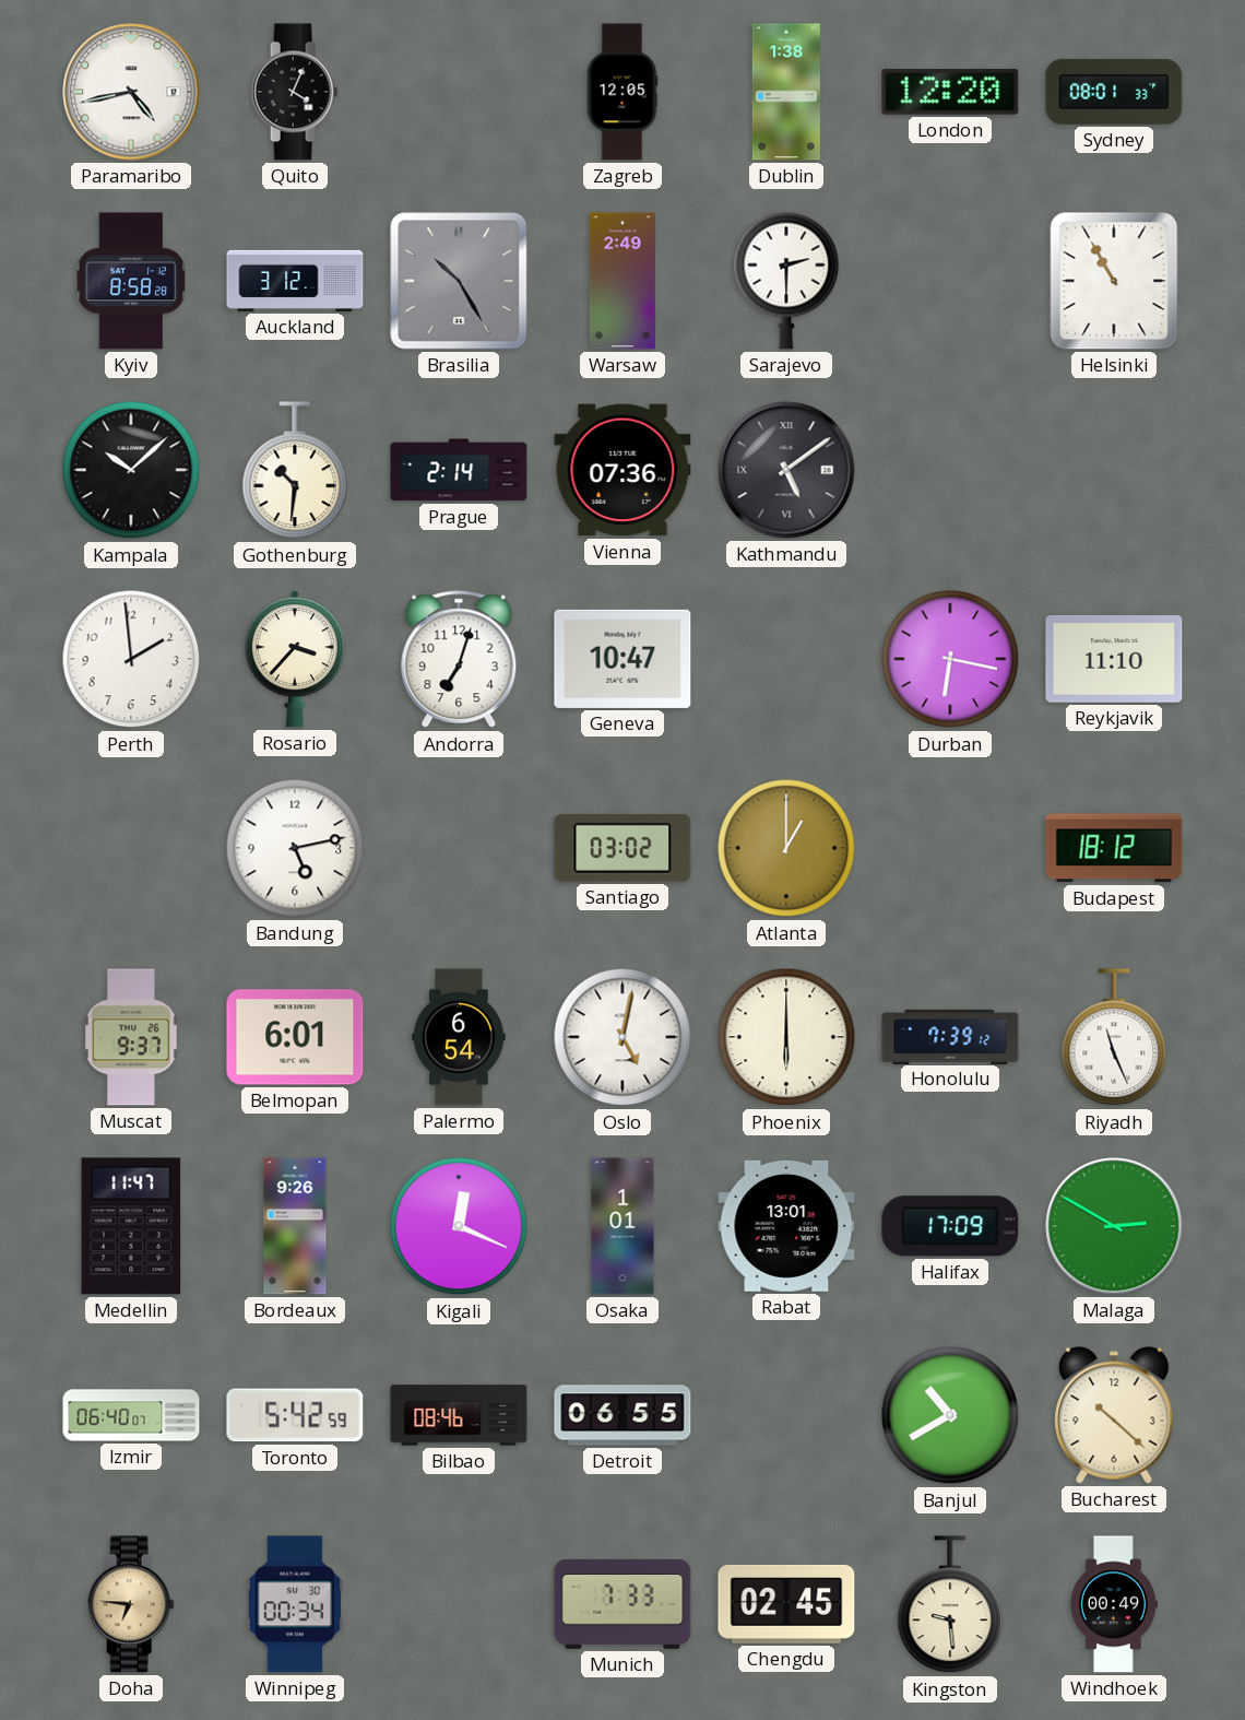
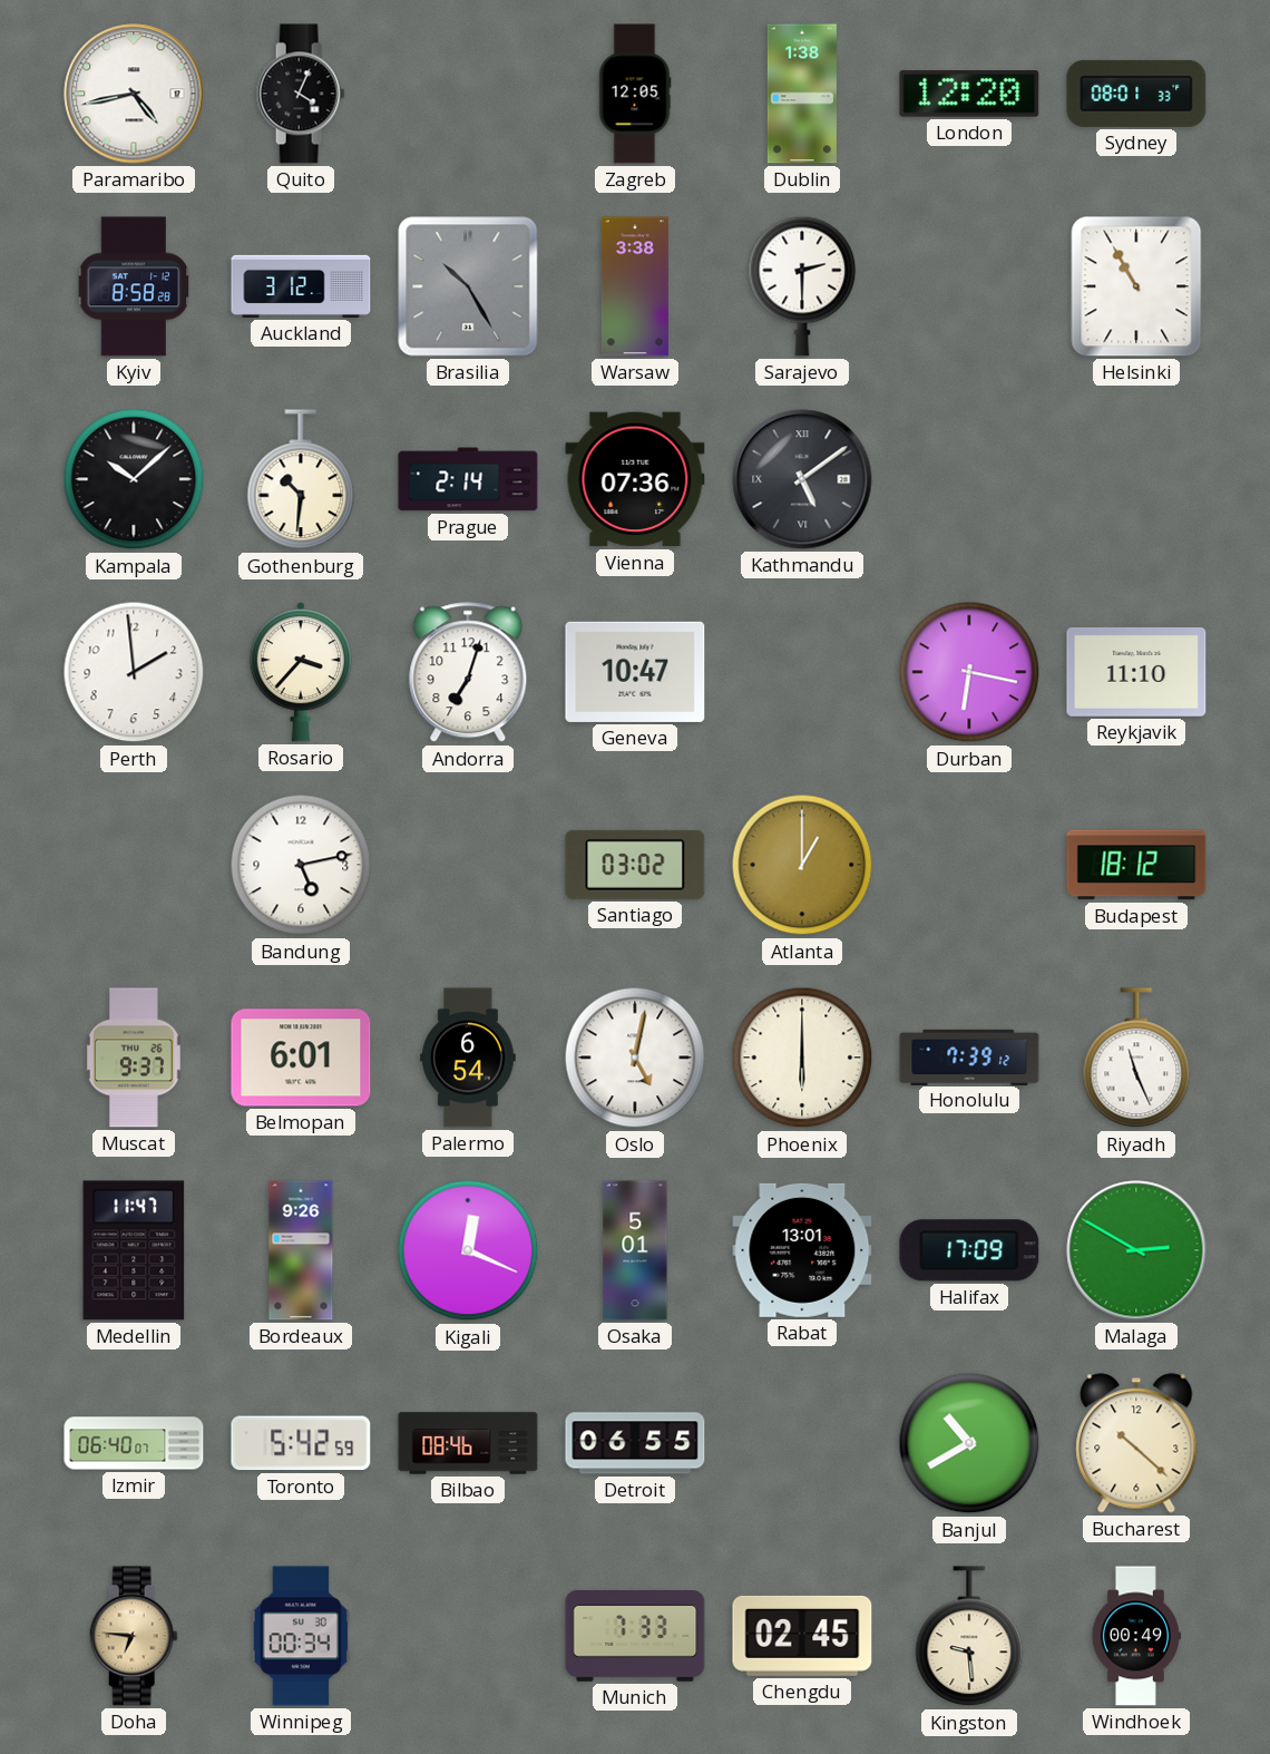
Warsaw: 2:49 -> 3:38
Osaka: 1:01 -> 5:01
